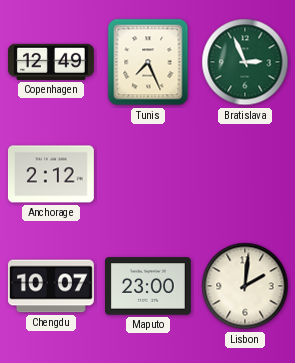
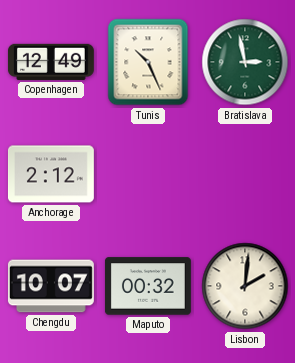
Tunis: 7:26 -> 10:26
Bratislava: 2:56 -> 2:58
Maputo: 23:00 -> 00:32
